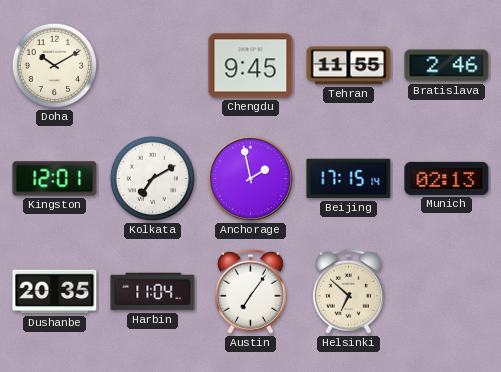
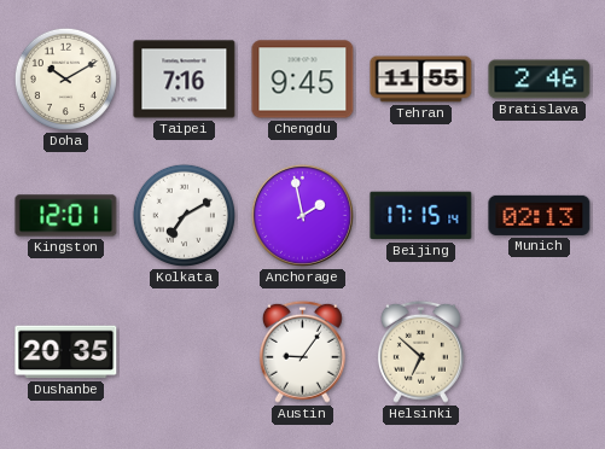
Taipei: none -> 7:16
Harbin: 11:04 -> none
Austin: 7:06 -> 9:06
